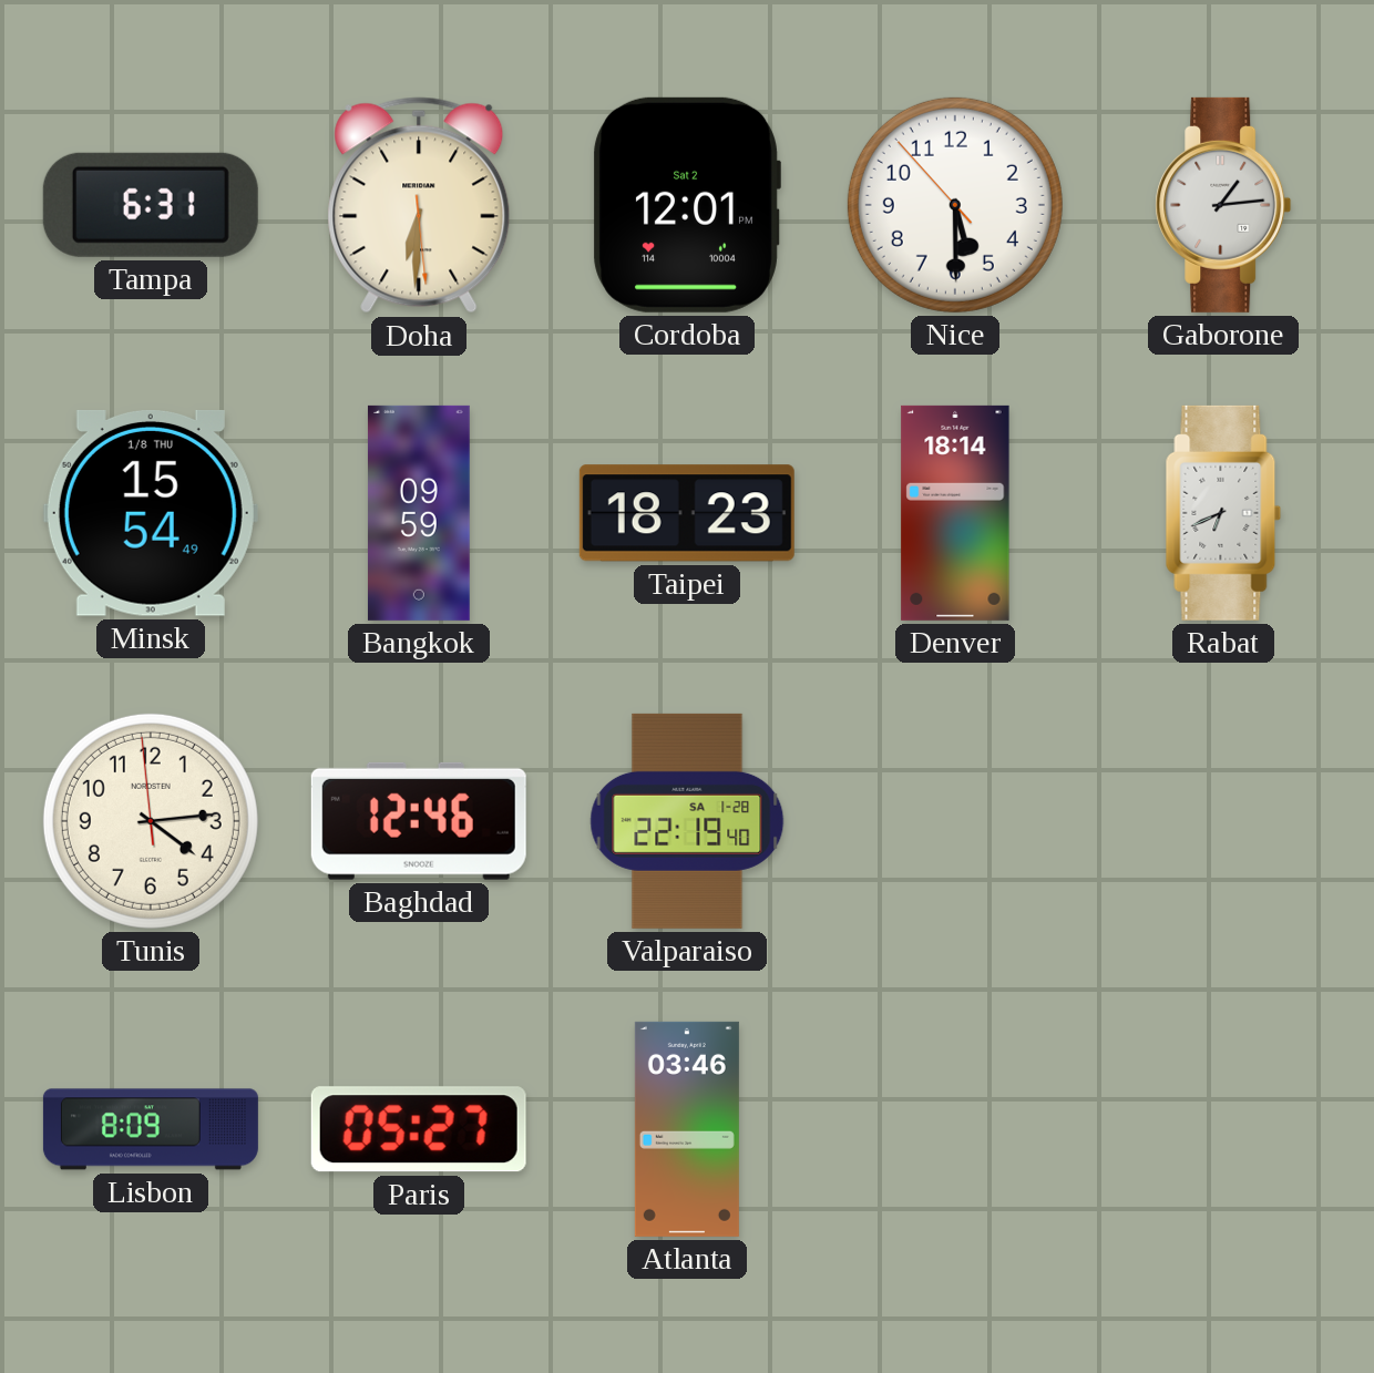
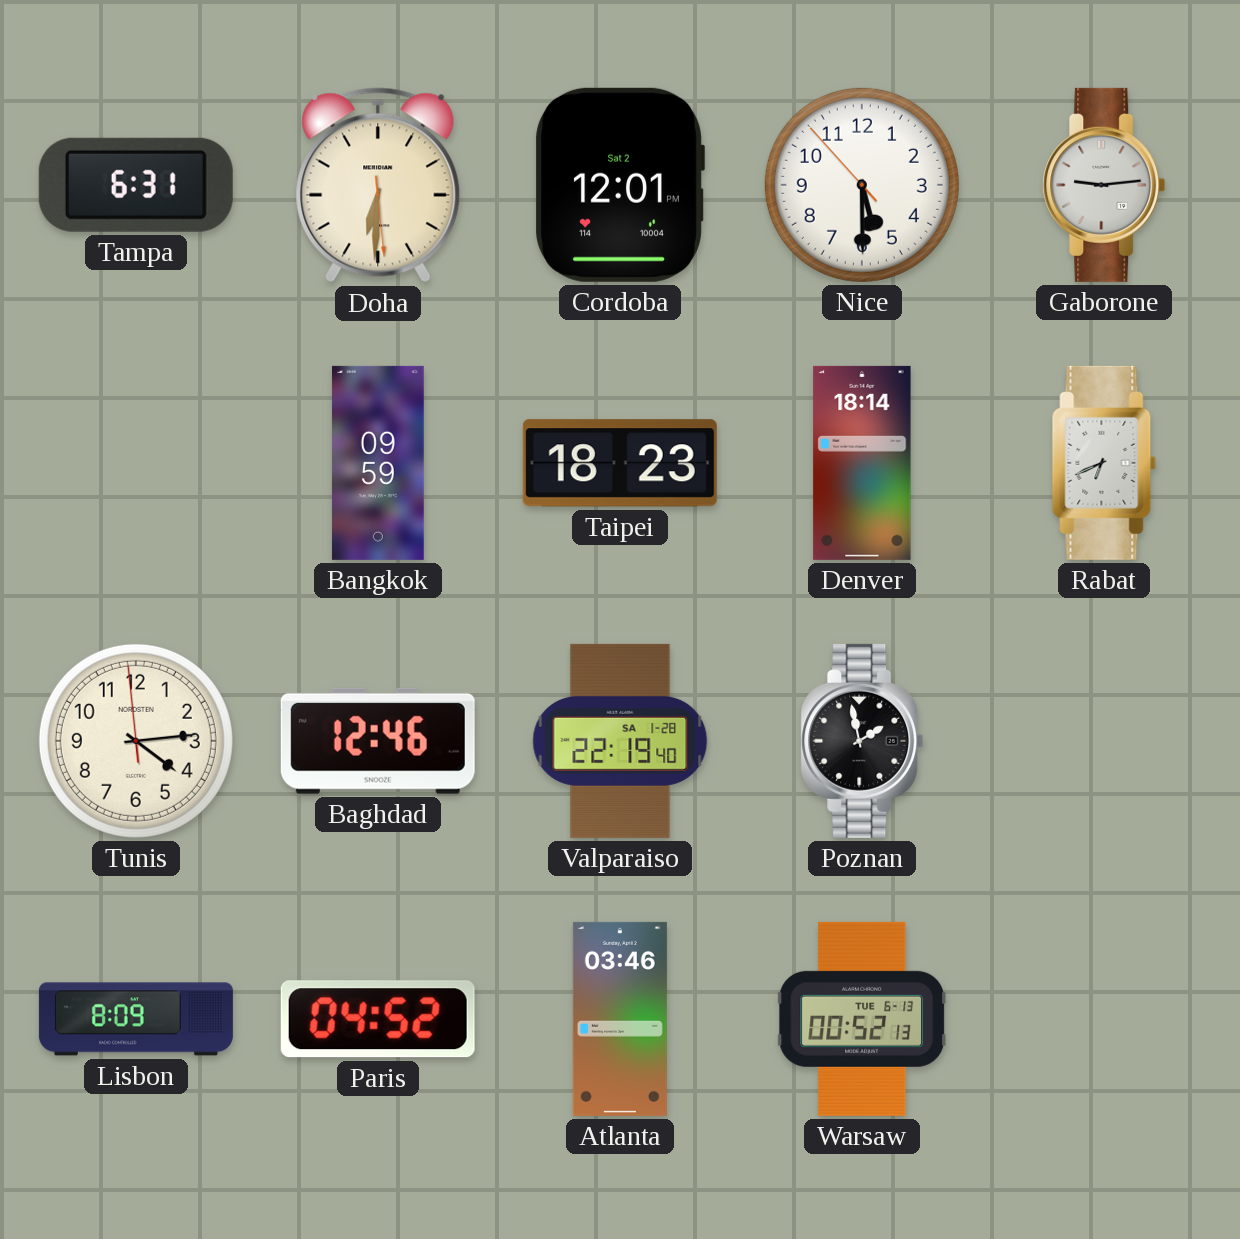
Gaborone: 1:14 -> 9:14
Minsk: 15:54 -> none
Poznan: none -> 1:58
Paris: 05:27 -> 04:52
Warsaw: none -> 00:52
